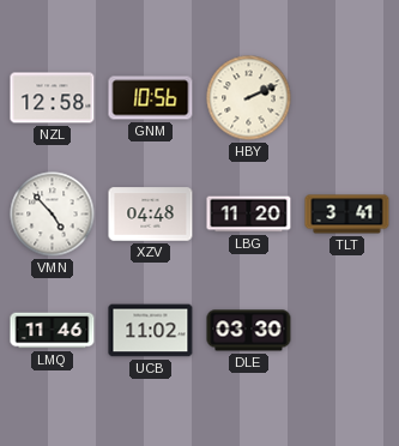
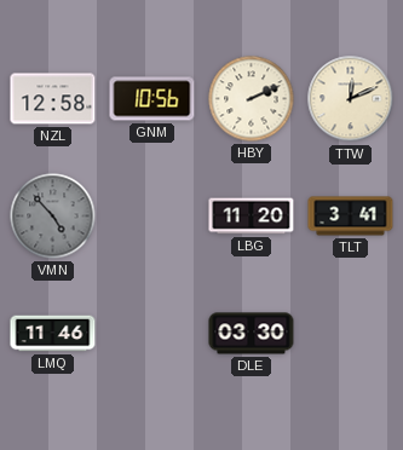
TTW: none -> 12:11
VMN dial: white -> grey
XZV: 04:48 -> none
UCB: 11:02 -> none
